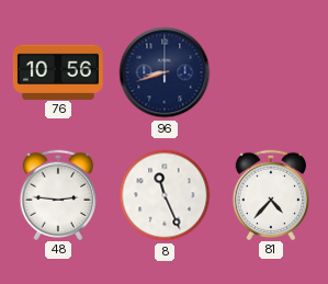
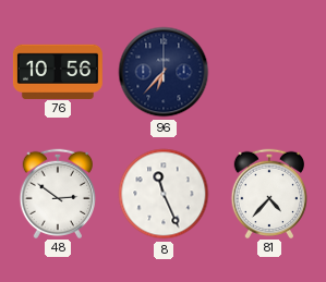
96: 8:42 -> 6:37
48: 2:46 -> 2:51
